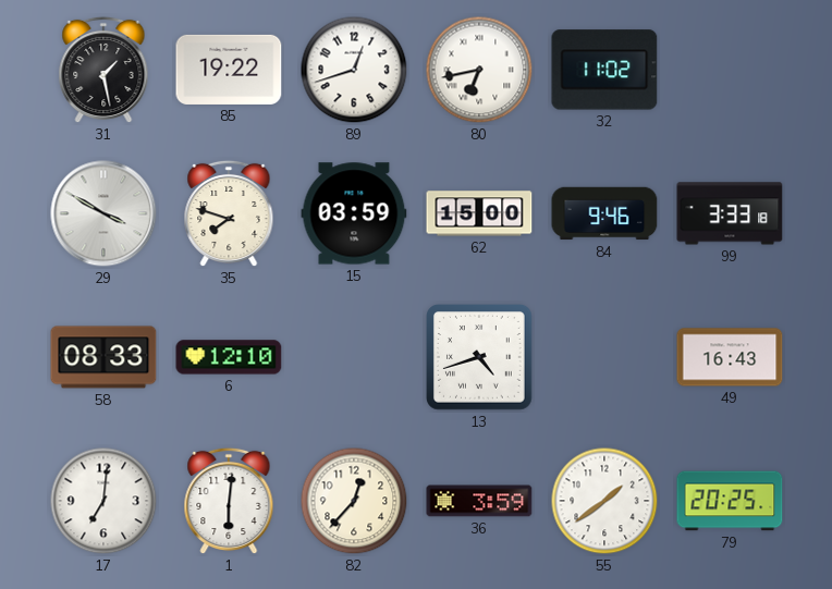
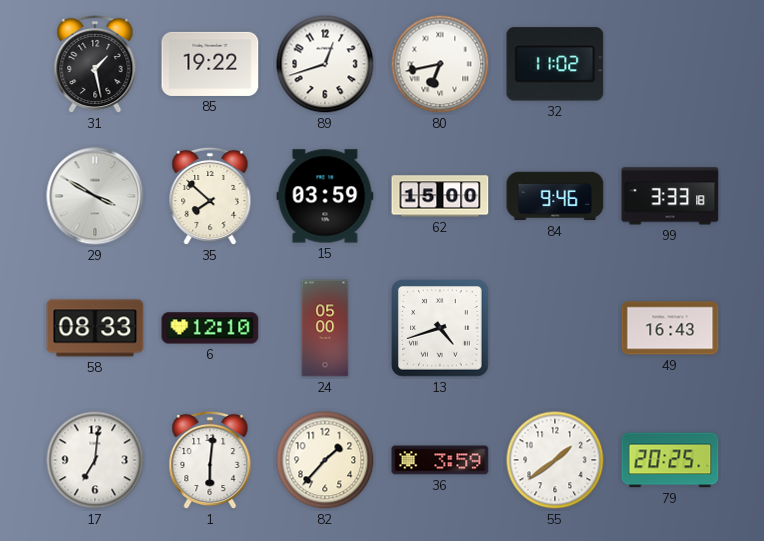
35: 7:48 -> 7:52
24: none -> 05:00
82: 12:37 -> 1:37
